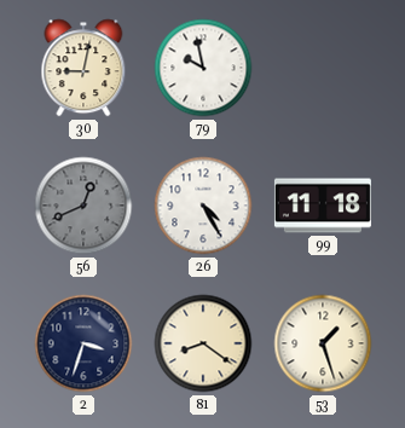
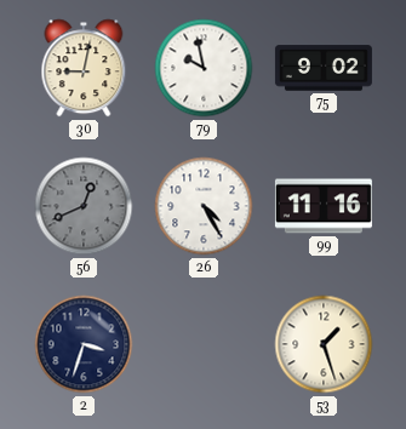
75: none -> 9:02
99: 11:18 -> 11:16
81: 8:21 -> none
